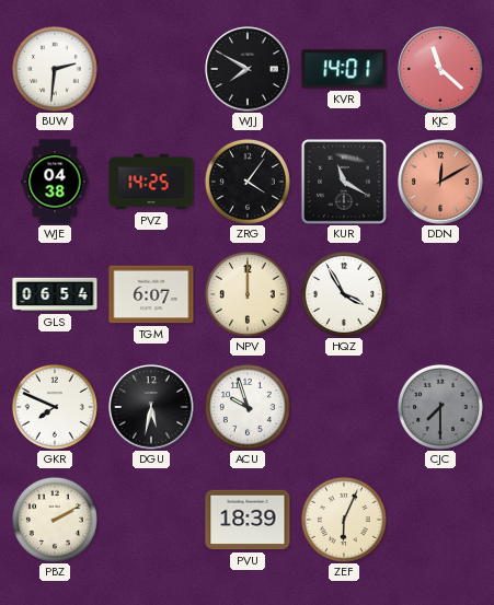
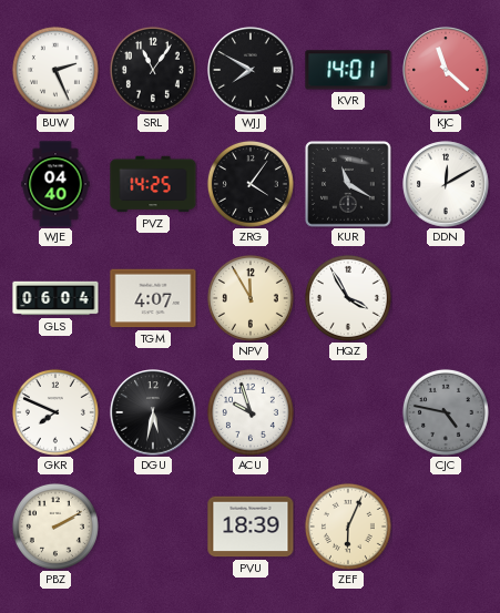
BUW: 2:31 -> 2:26
SRL: none -> 11:06
WJE: 04:38 -> 04:40
DDN dial: salmon -> white
GLS: 06:54 -> 06:04
TGM: 6:07 -> 4:07
NPV: 12:00 -> 11:55
CJC: 7:30 -> 4:47
